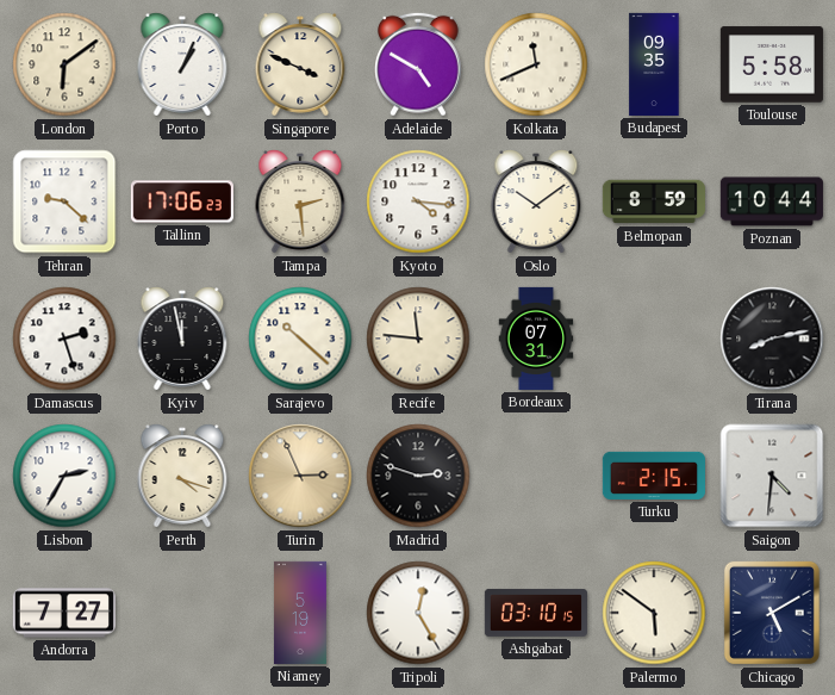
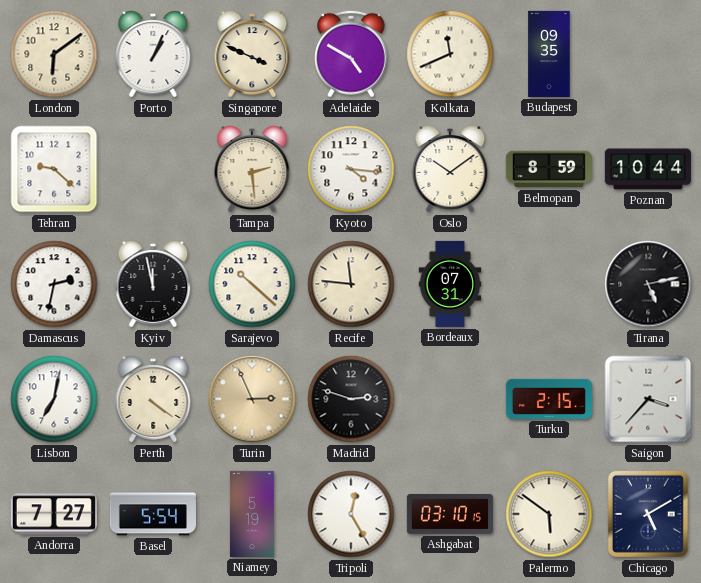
Toulouse: 5:58 -> none
Tallinn: 17:06 -> none
Damascus: 2:27 -> 2:32
Tirana: 8:13 -> 5:13
Lisbon: 2:35 -> 7:02
Perth: 4:18 -> 4:21
Saigon: 4:31 -> 3:37
Basel: none -> 5:54
